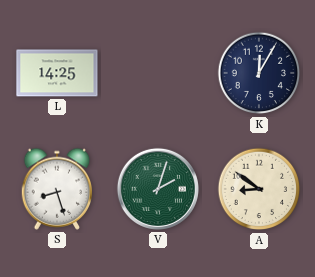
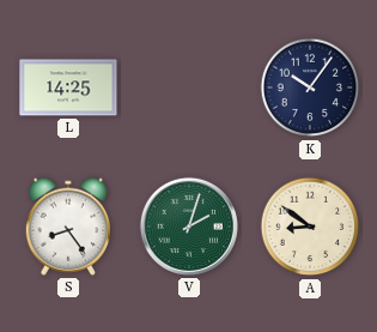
K: 12:05 -> 10:06
S: 8:27 -> 8:24
